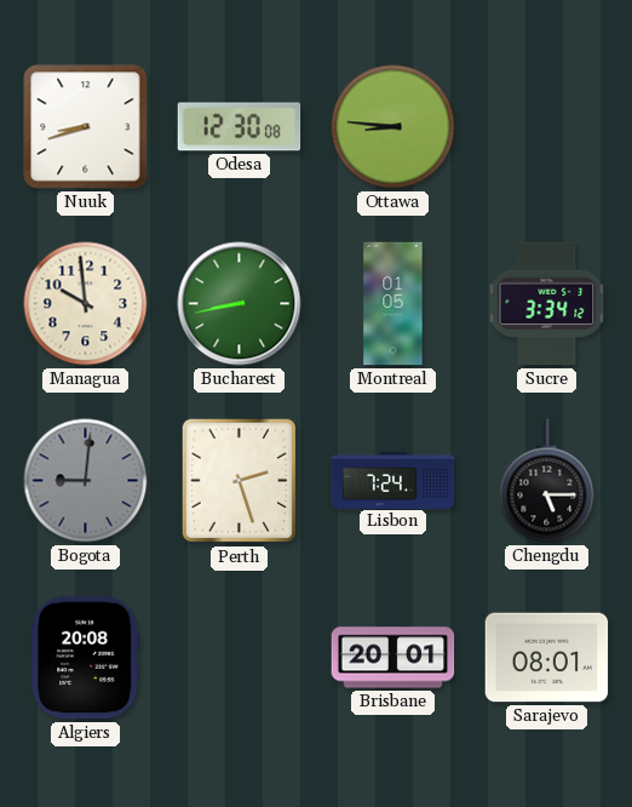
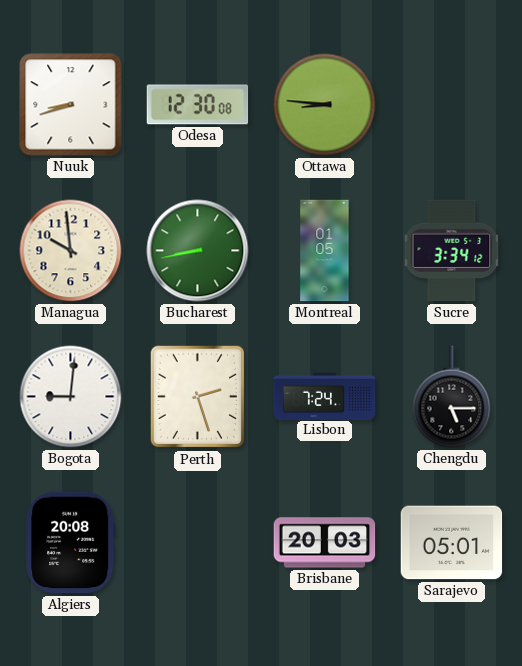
Bogota dial: grey -> white
Brisbane: 20:01 -> 20:03
Sarajevo: 08:01 -> 05:01
